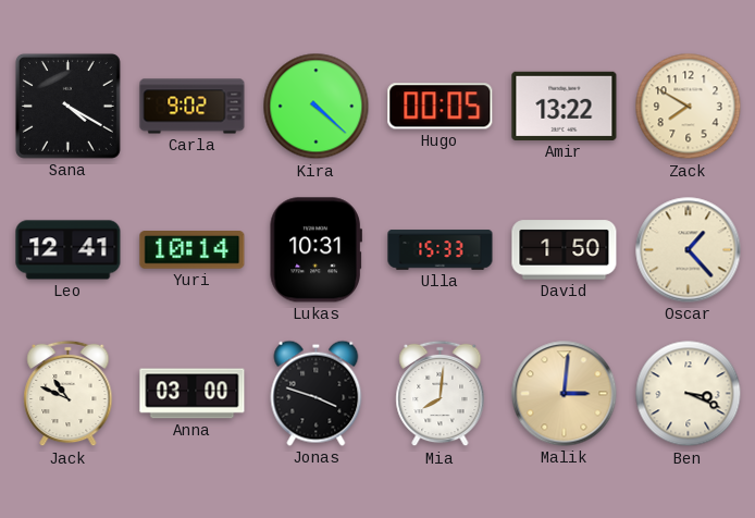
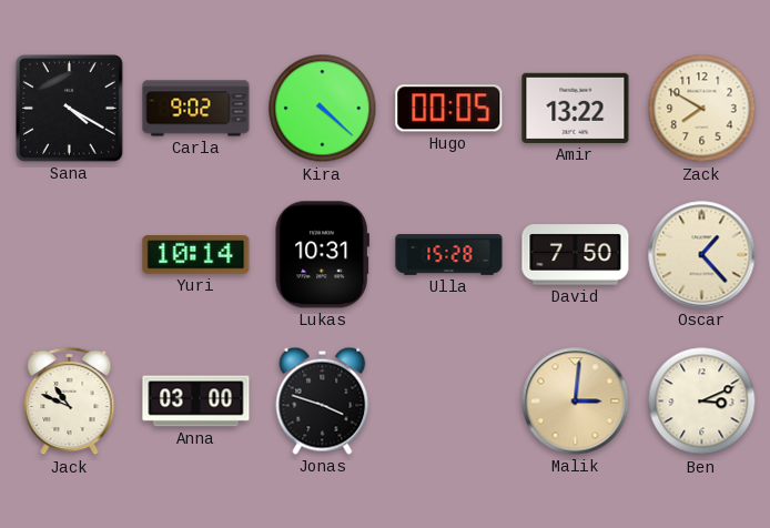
Leo: 12:41 -> none
Ulla: 15:33 -> 15:28
David: 1:50 -> 7:50
Mia: 8:01 -> none
Ben: 3:19 -> 3:11
